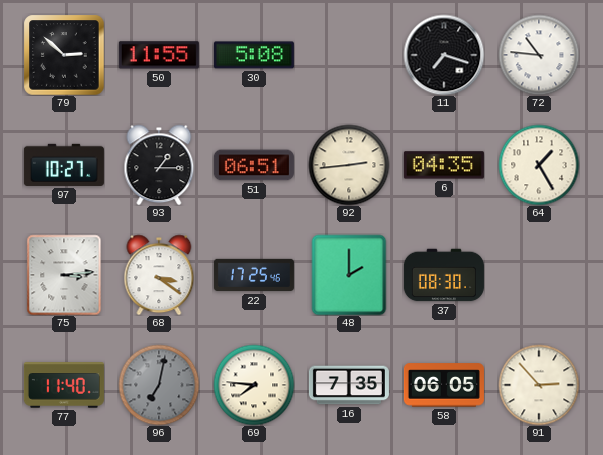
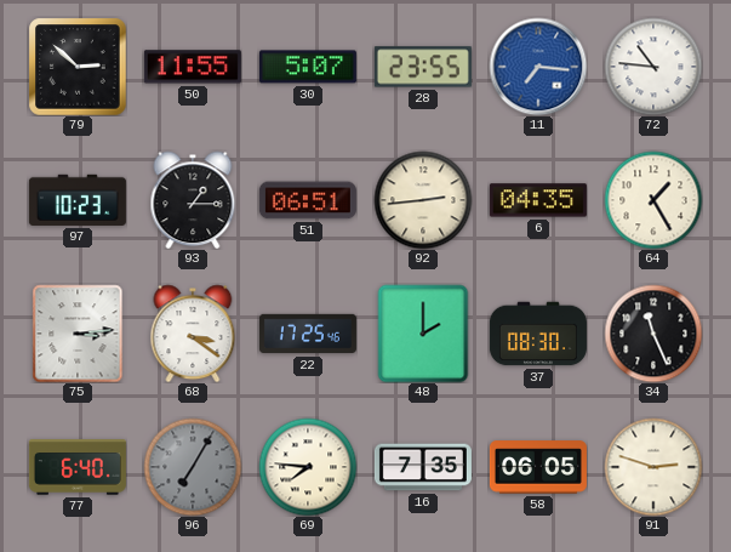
30: 5:08 -> 5:07
28: none -> 23:55
11: 7:18 -> 7:16
11 dial: black -> blue
97: 10:27 -> 10:23
34: none -> 11:26
77: 11:40 -> 6:40
96: 7:02 -> 7:05
91: 2:53 -> 2:48
